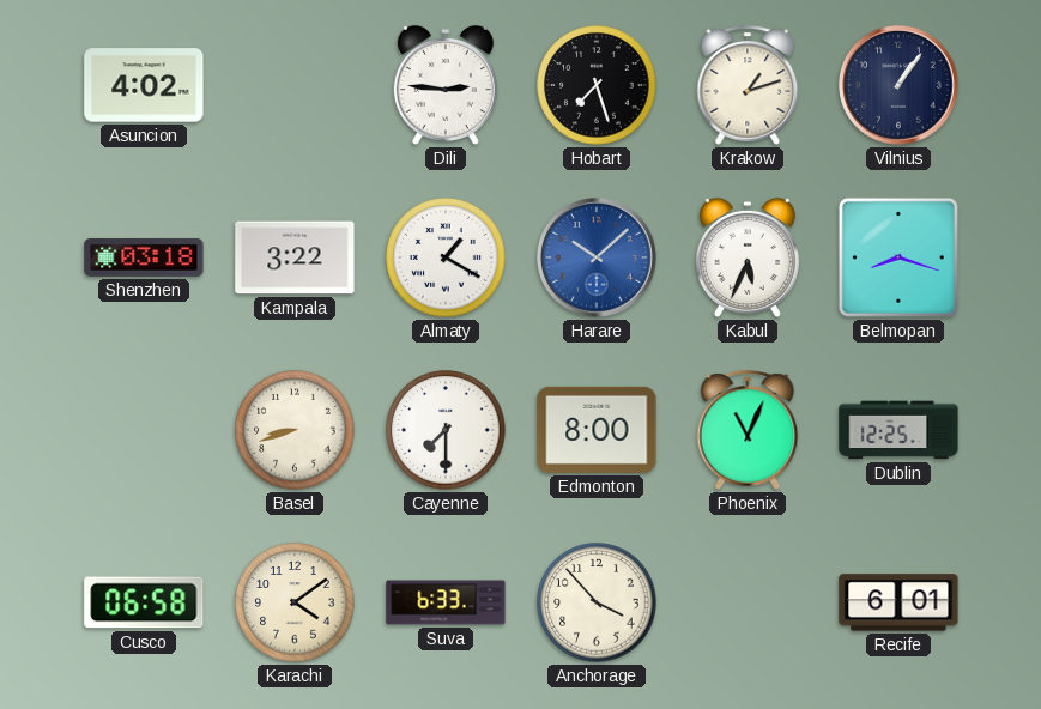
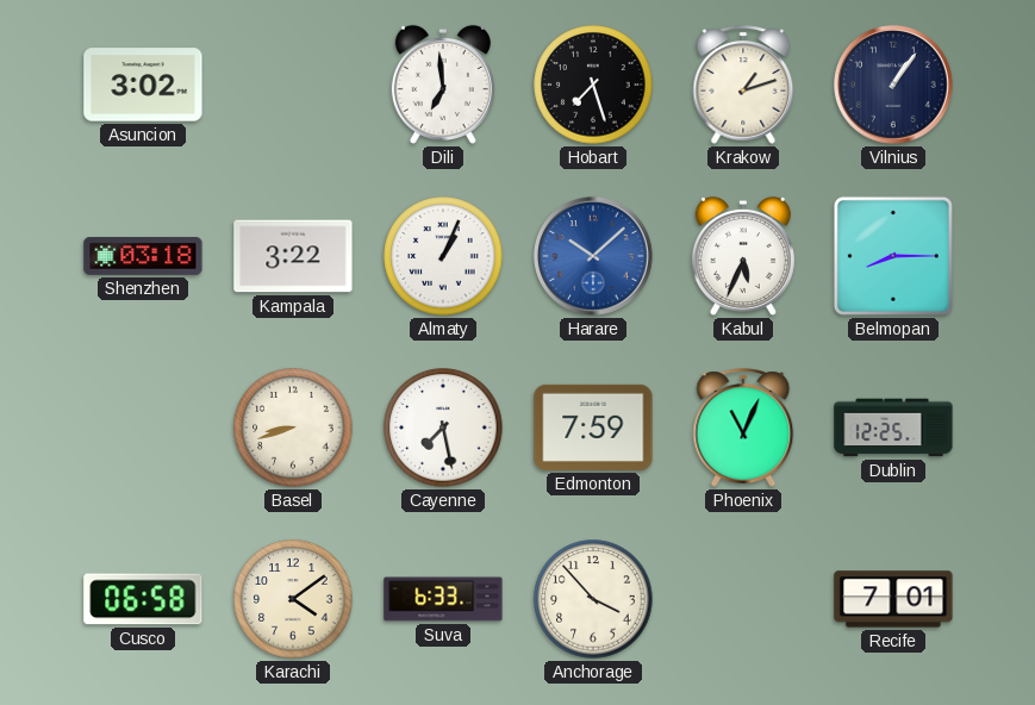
Asuncion: 4:02 -> 3:02
Dili: 2:46 -> 6:59
Almaty: 1:20 -> 1:04
Belmopan: 8:18 -> 8:15
Cayenne: 7:30 -> 7:28
Edmonton: 8:00 -> 7:59
Recife: 6:01 -> 7:01
